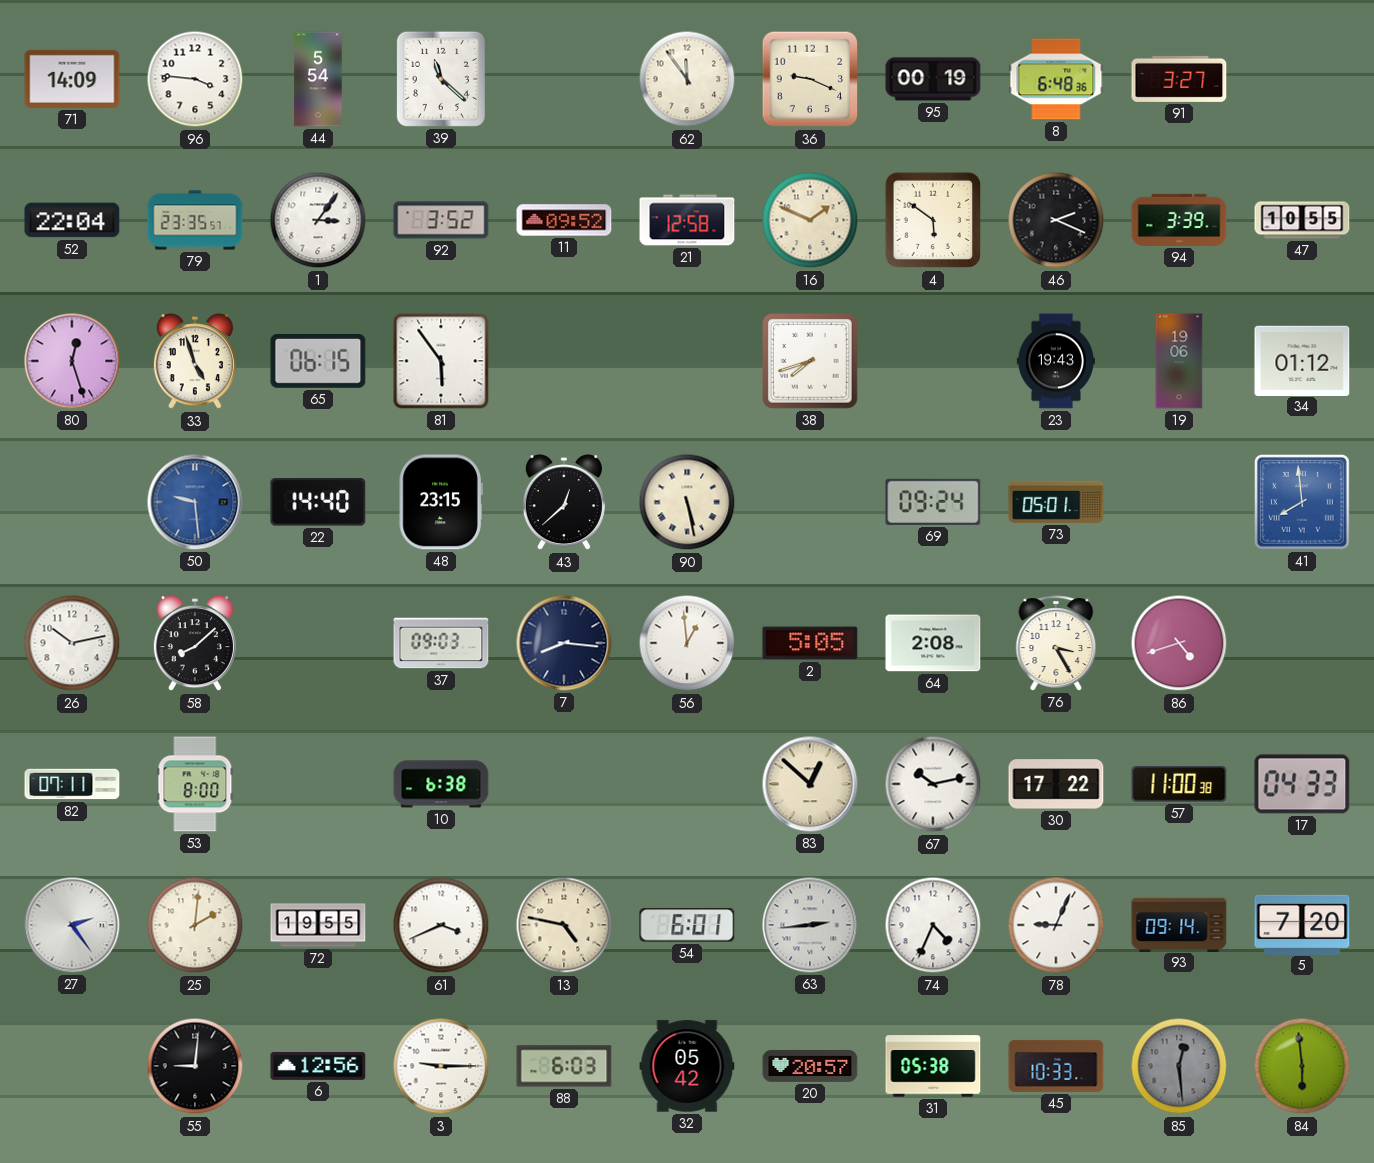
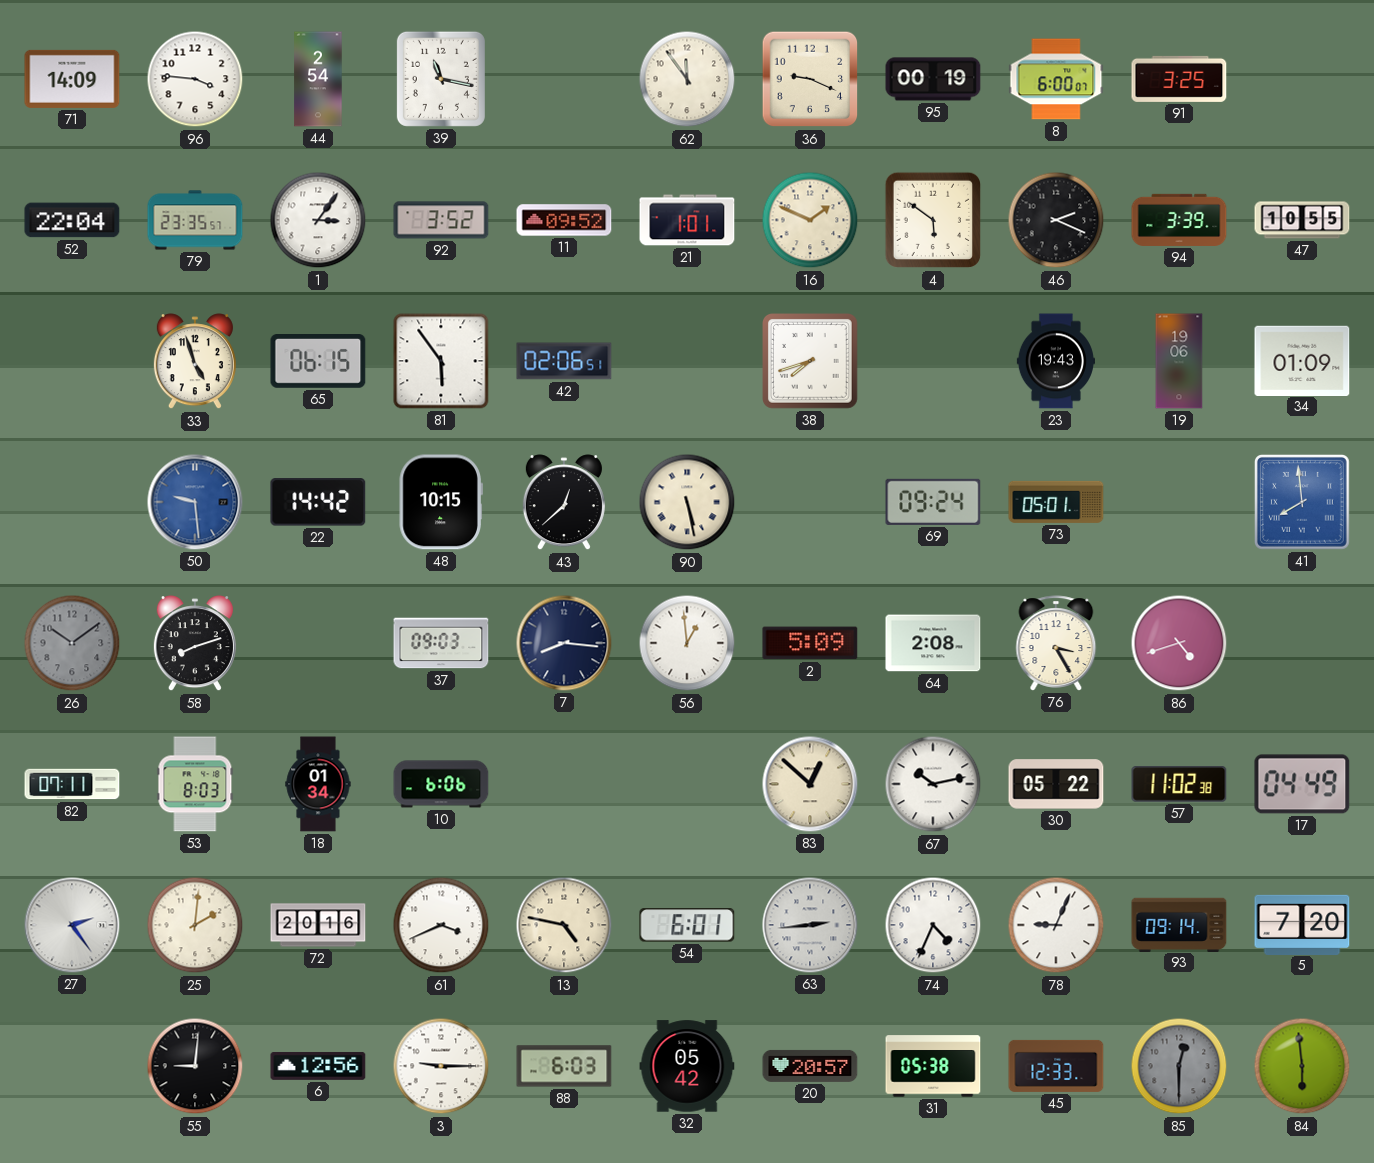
44: 5:54 -> 2:54
39: 11:22 -> 11:17
8: 6:48 -> 6:00
91: 3:27 -> 3:25
21: 12:58 -> 1:01
80: 12:27 -> none
42: none -> 02:06
34: 01:12 -> 01:09
22: 14:40 -> 14:42
48: 23:15 -> 10:15
26: 10:13 -> 10:09
26 dial: white -> grey
58: 8:08 -> 8:12
2: 5:05 -> 5:09
53: 8:00 -> 8:03
18: none -> 01:34
10: 6:38 -> 6:06
30: 17:22 -> 05:22
57: 11:00 -> 11:02
17: 04:33 -> 04:49
72: 19:55 -> 20:16
45: 10:33 -> 12:33
85: 12:29 -> 12:30
